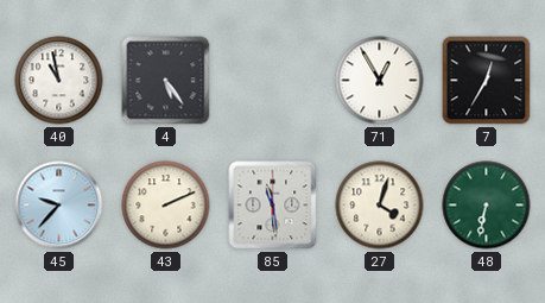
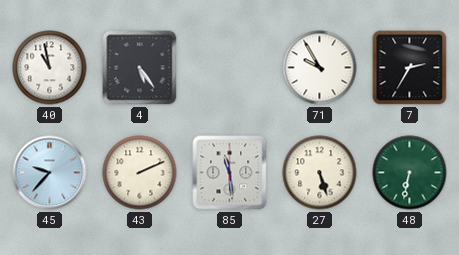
71: 12:55 -> 9:55
7: 12:35 -> 2:35
27: 4:03 -> 5:27
